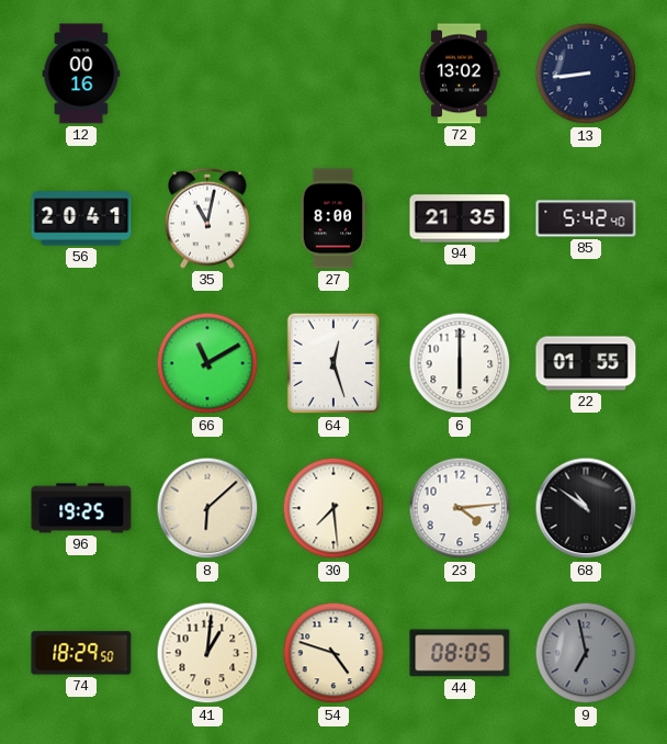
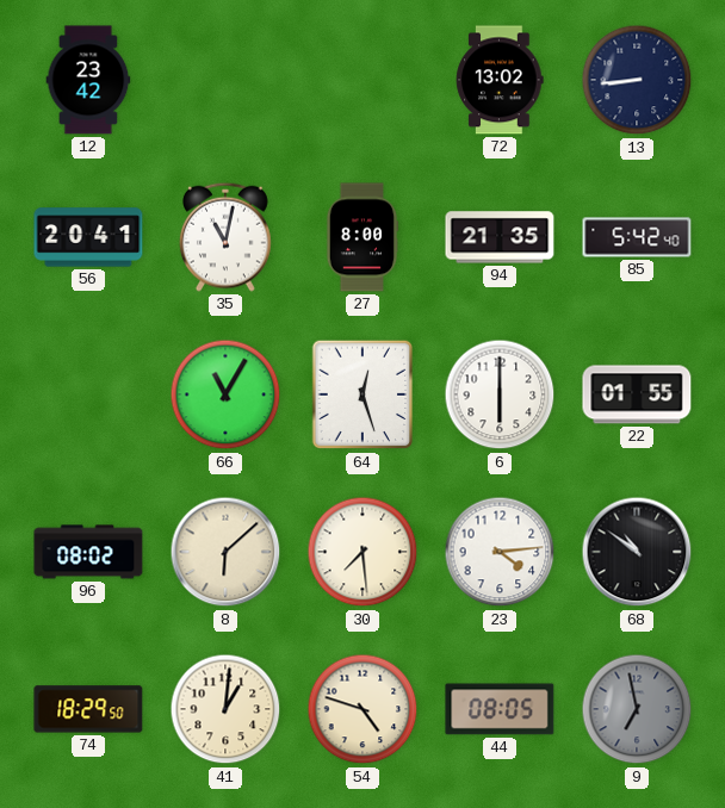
12: 00:16 -> 23:42
66: 11:10 -> 11:05
96: 19:25 -> 08:02
